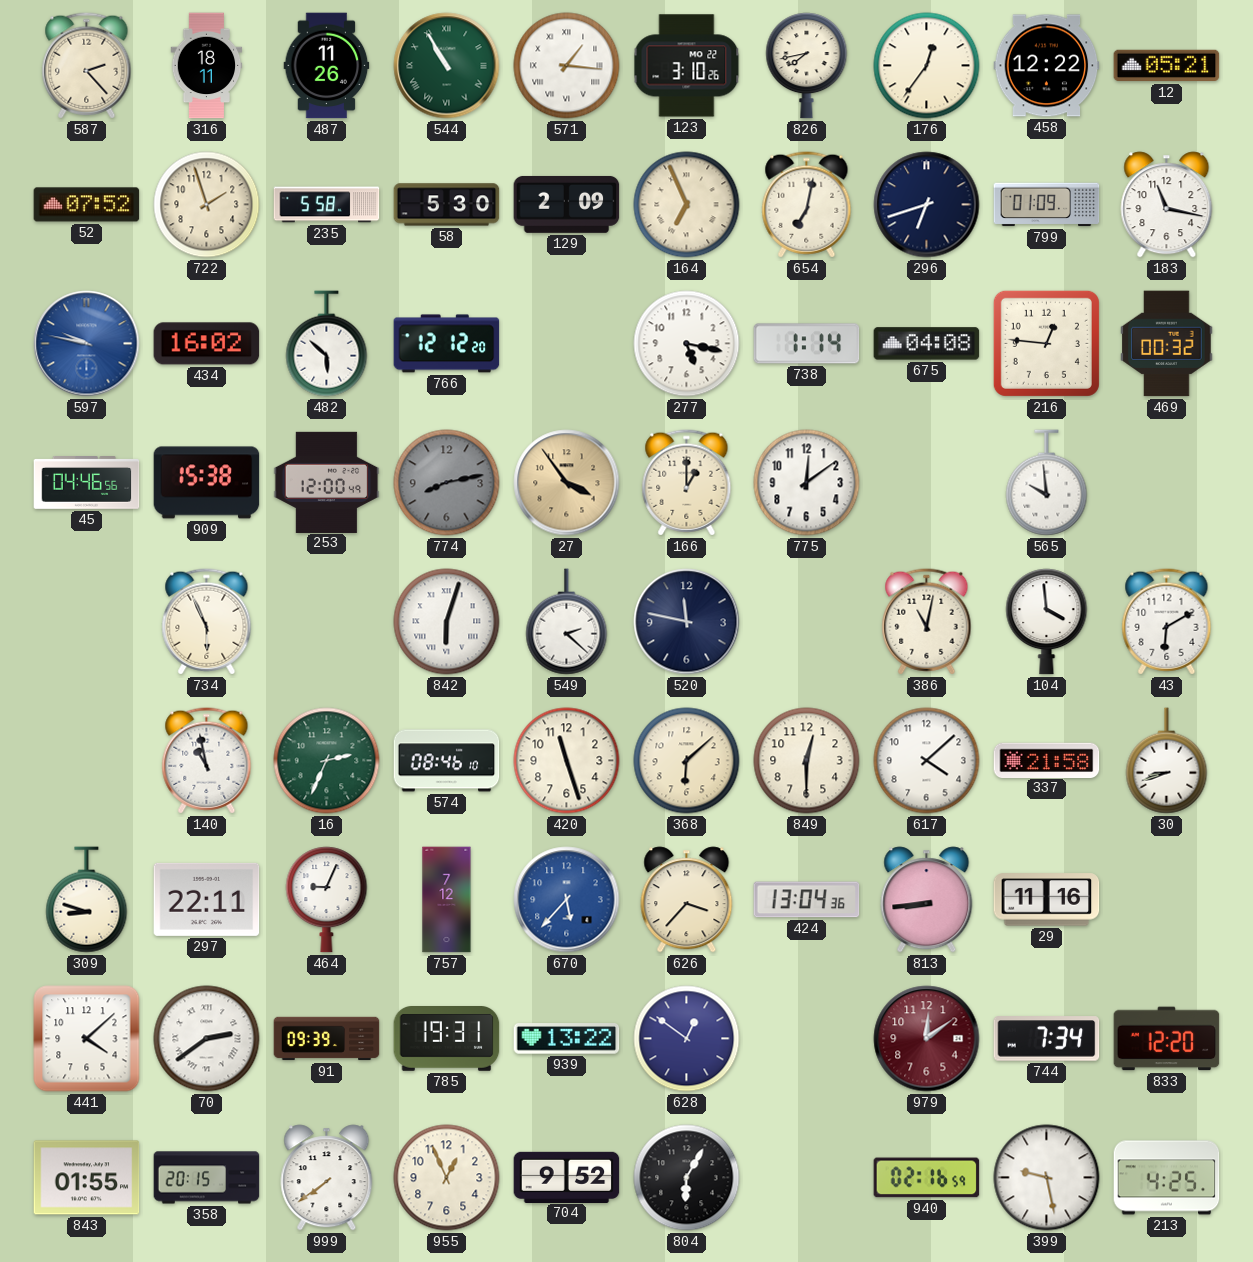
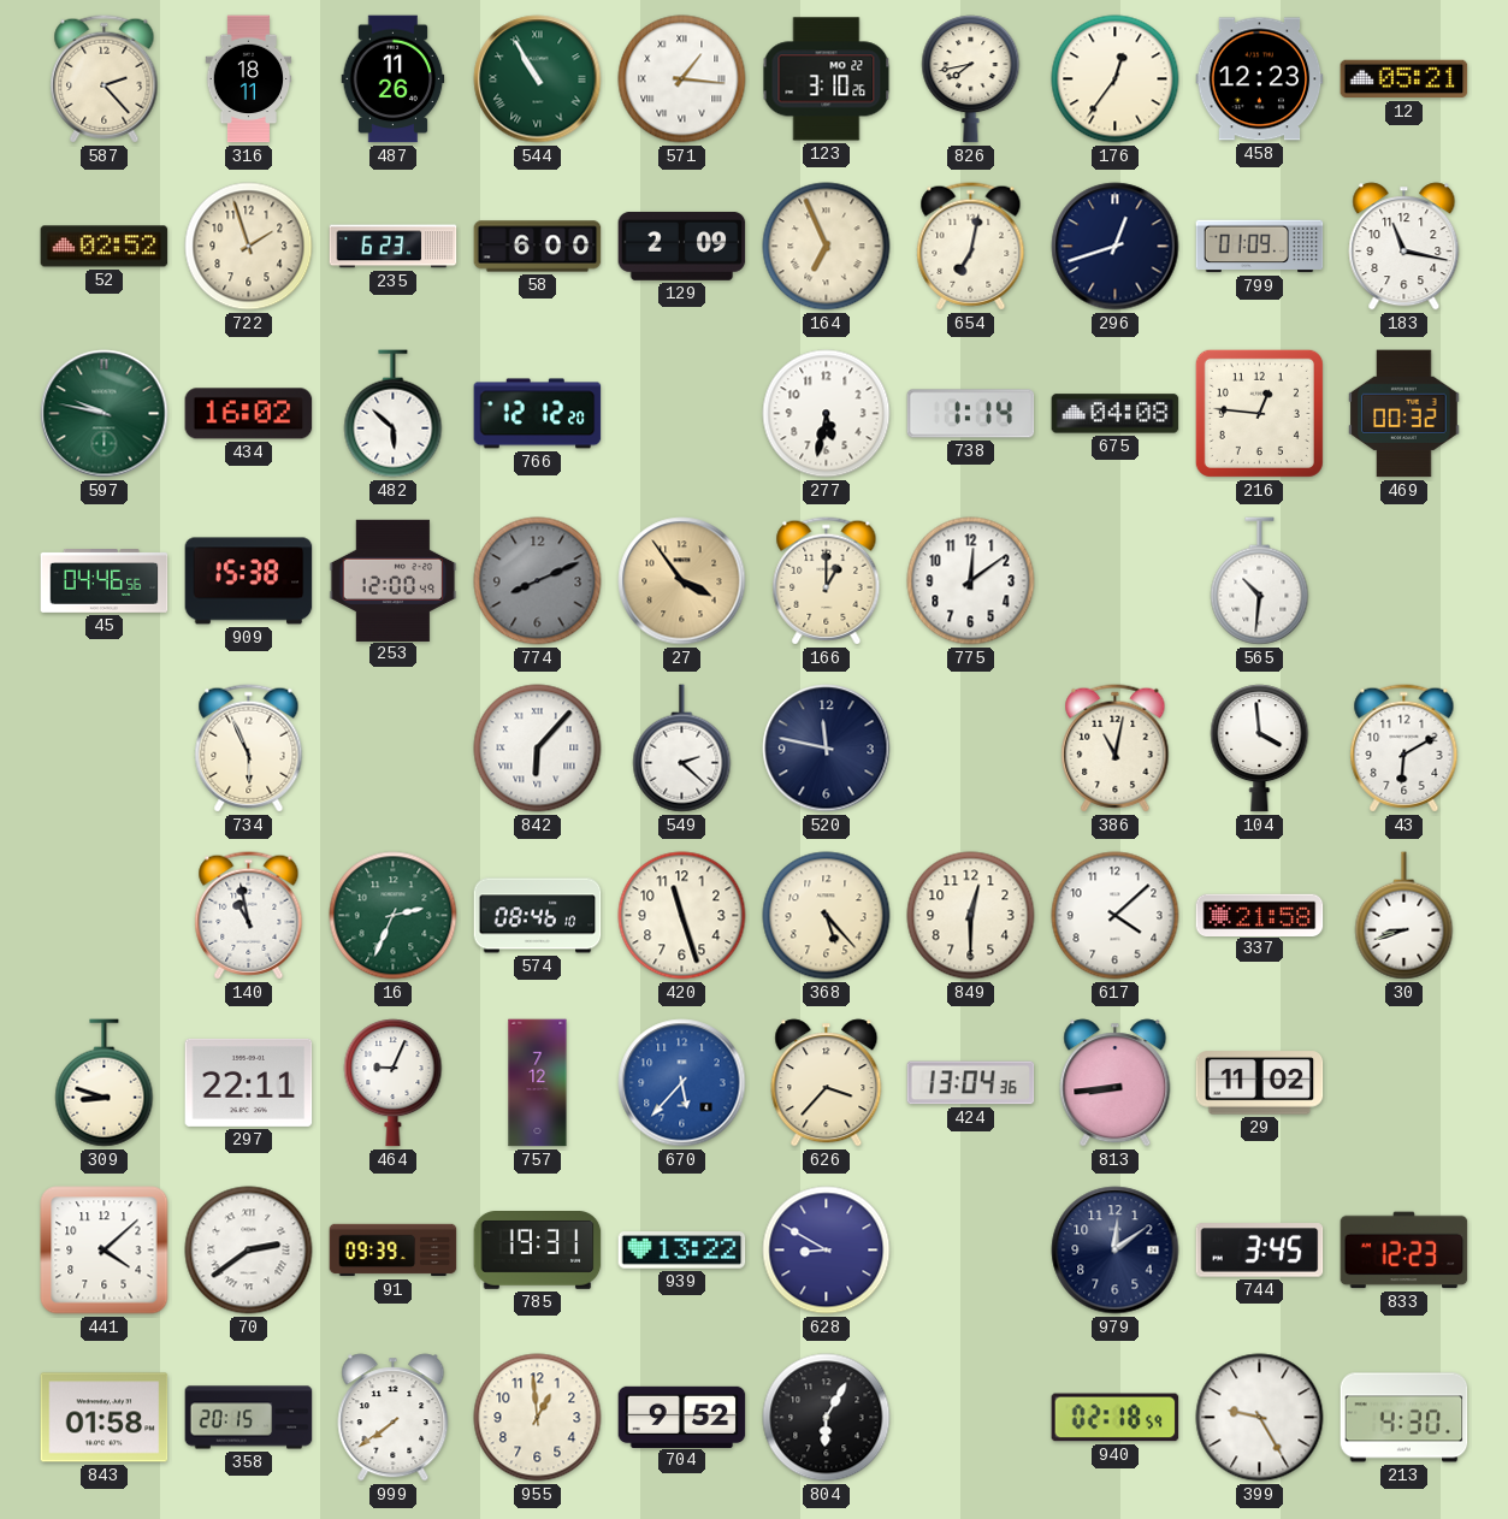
458: 12:22 -> 12:23
52: 07:52 -> 02:52
235: 5:58 -> 6:23
58: 5:30 -> 6:00
296: 6:42 -> 12:42
597 dial: blue -> green
277: 5:17 -> 5:32
774: 8:13 -> 8:11
565: 9:59 -> 10:31
842: 6:03 -> 6:07
368: 6:08 -> 5:23
29: 11:16 -> 11:02
628: 12:51 -> 8:50
979 dial: burgundy -> navy
744: 7:34 -> 3:45
833: 12:20 -> 12:23
843: 01:55 -> 01:58
955: 12:56 -> 12:59
940: 02:16 -> 02:18
399: 9:28 -> 9:25
213: 4:25 -> 4:30
